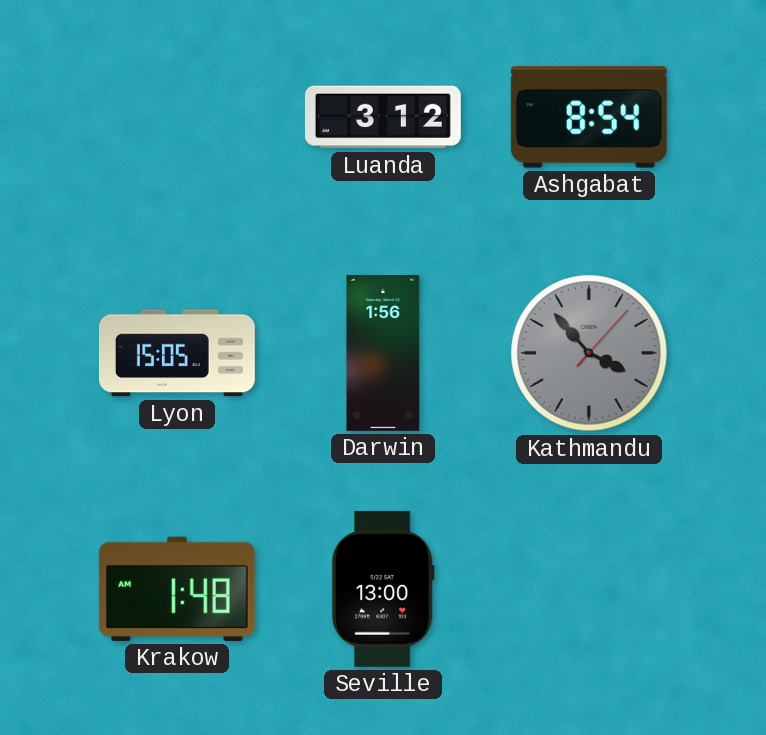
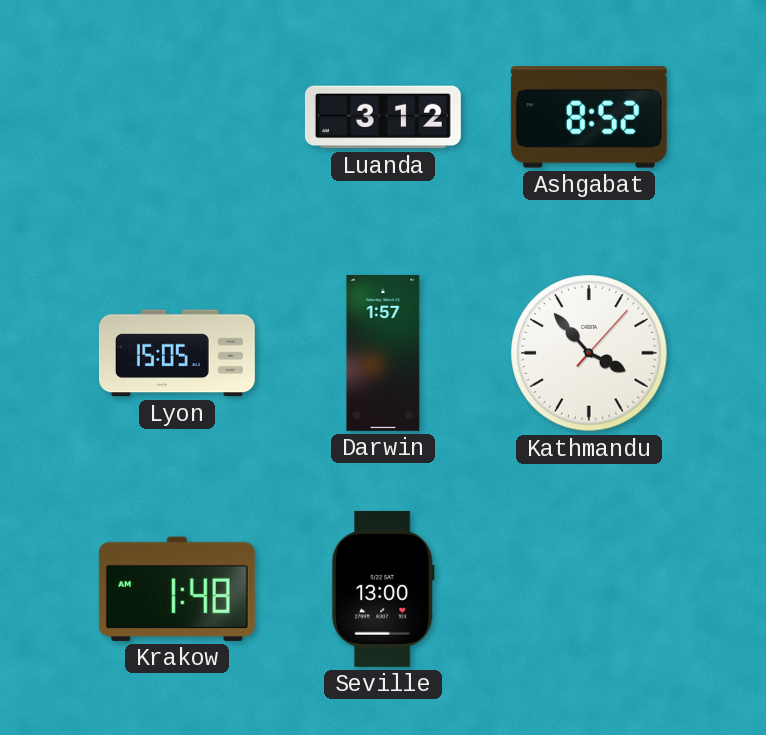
Ashgabat: 8:54 -> 8:52
Darwin: 1:56 -> 1:57
Kathmandu dial: grey -> white
